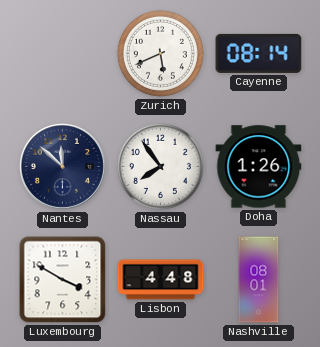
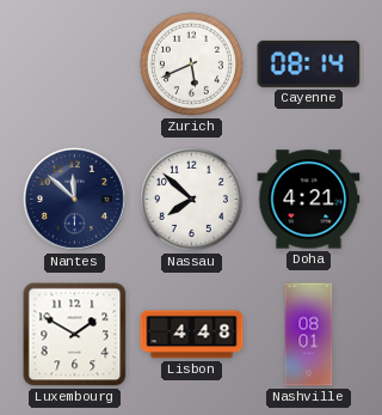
Nassau: 7:54 -> 7:52
Doha: 1:26 -> 4:21
Luxembourg: 3:50 -> 1:50
